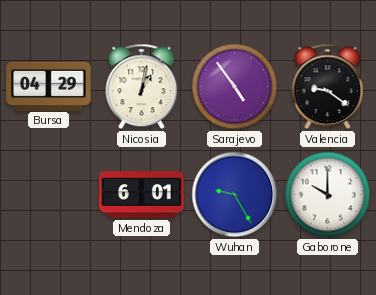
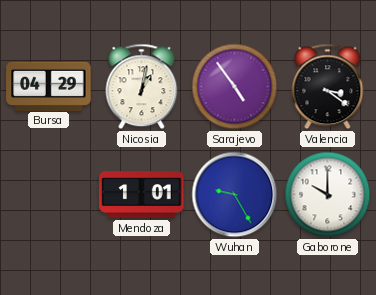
Valencia: 9:21 -> 3:21
Mendoza: 6:01 -> 1:01
